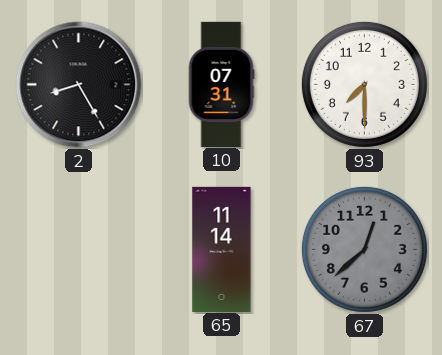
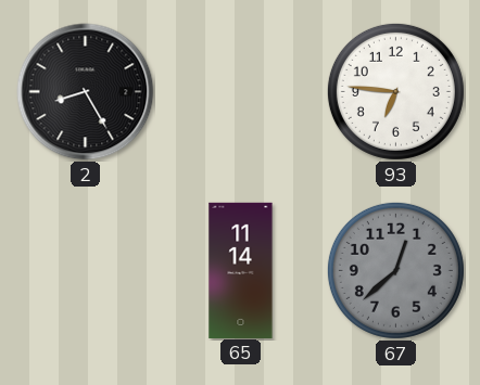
10: 07:31 -> none
93: 7:30 -> 6:46
